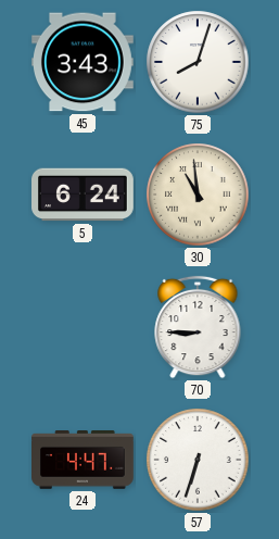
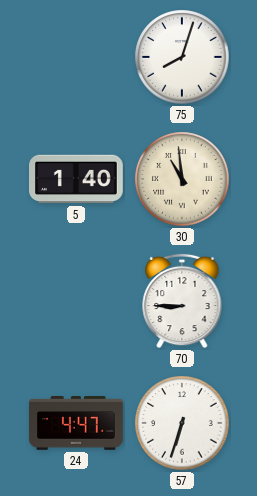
45: 3:43 -> none
5: 6:24 -> 1:40
